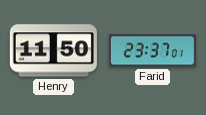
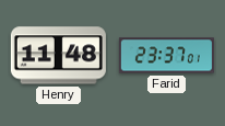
Henry: 11:50 -> 11:48
